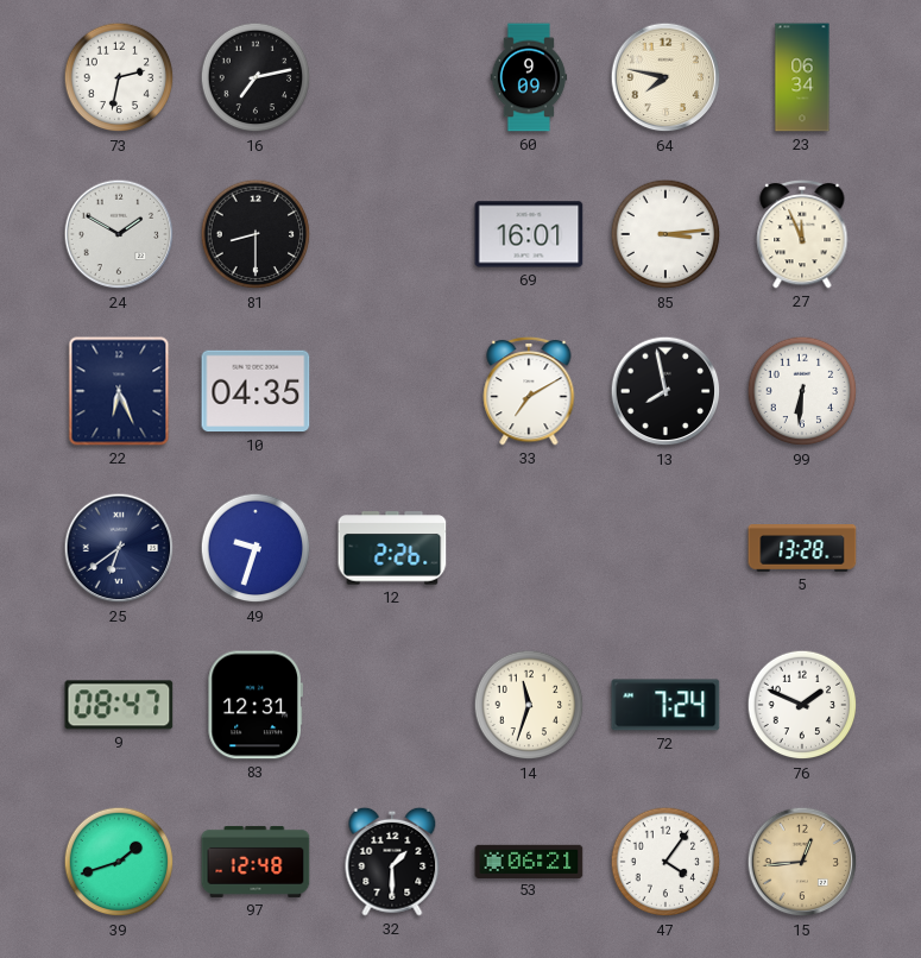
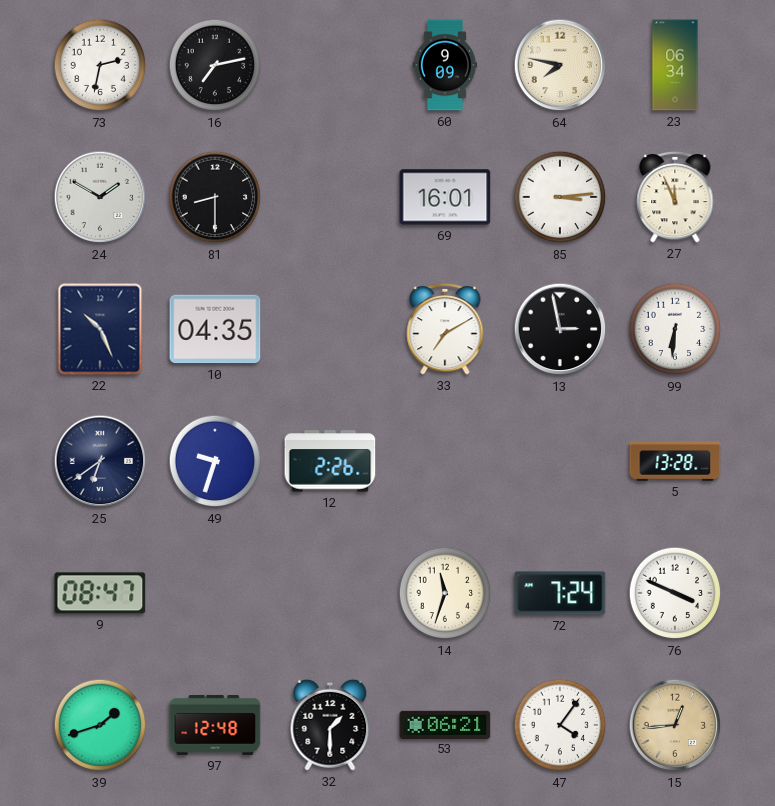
22: 6:26 -> 10:26
13: 7:58 -> 2:58
83: 12:31 -> none
76: 1:49 -> 3:49
